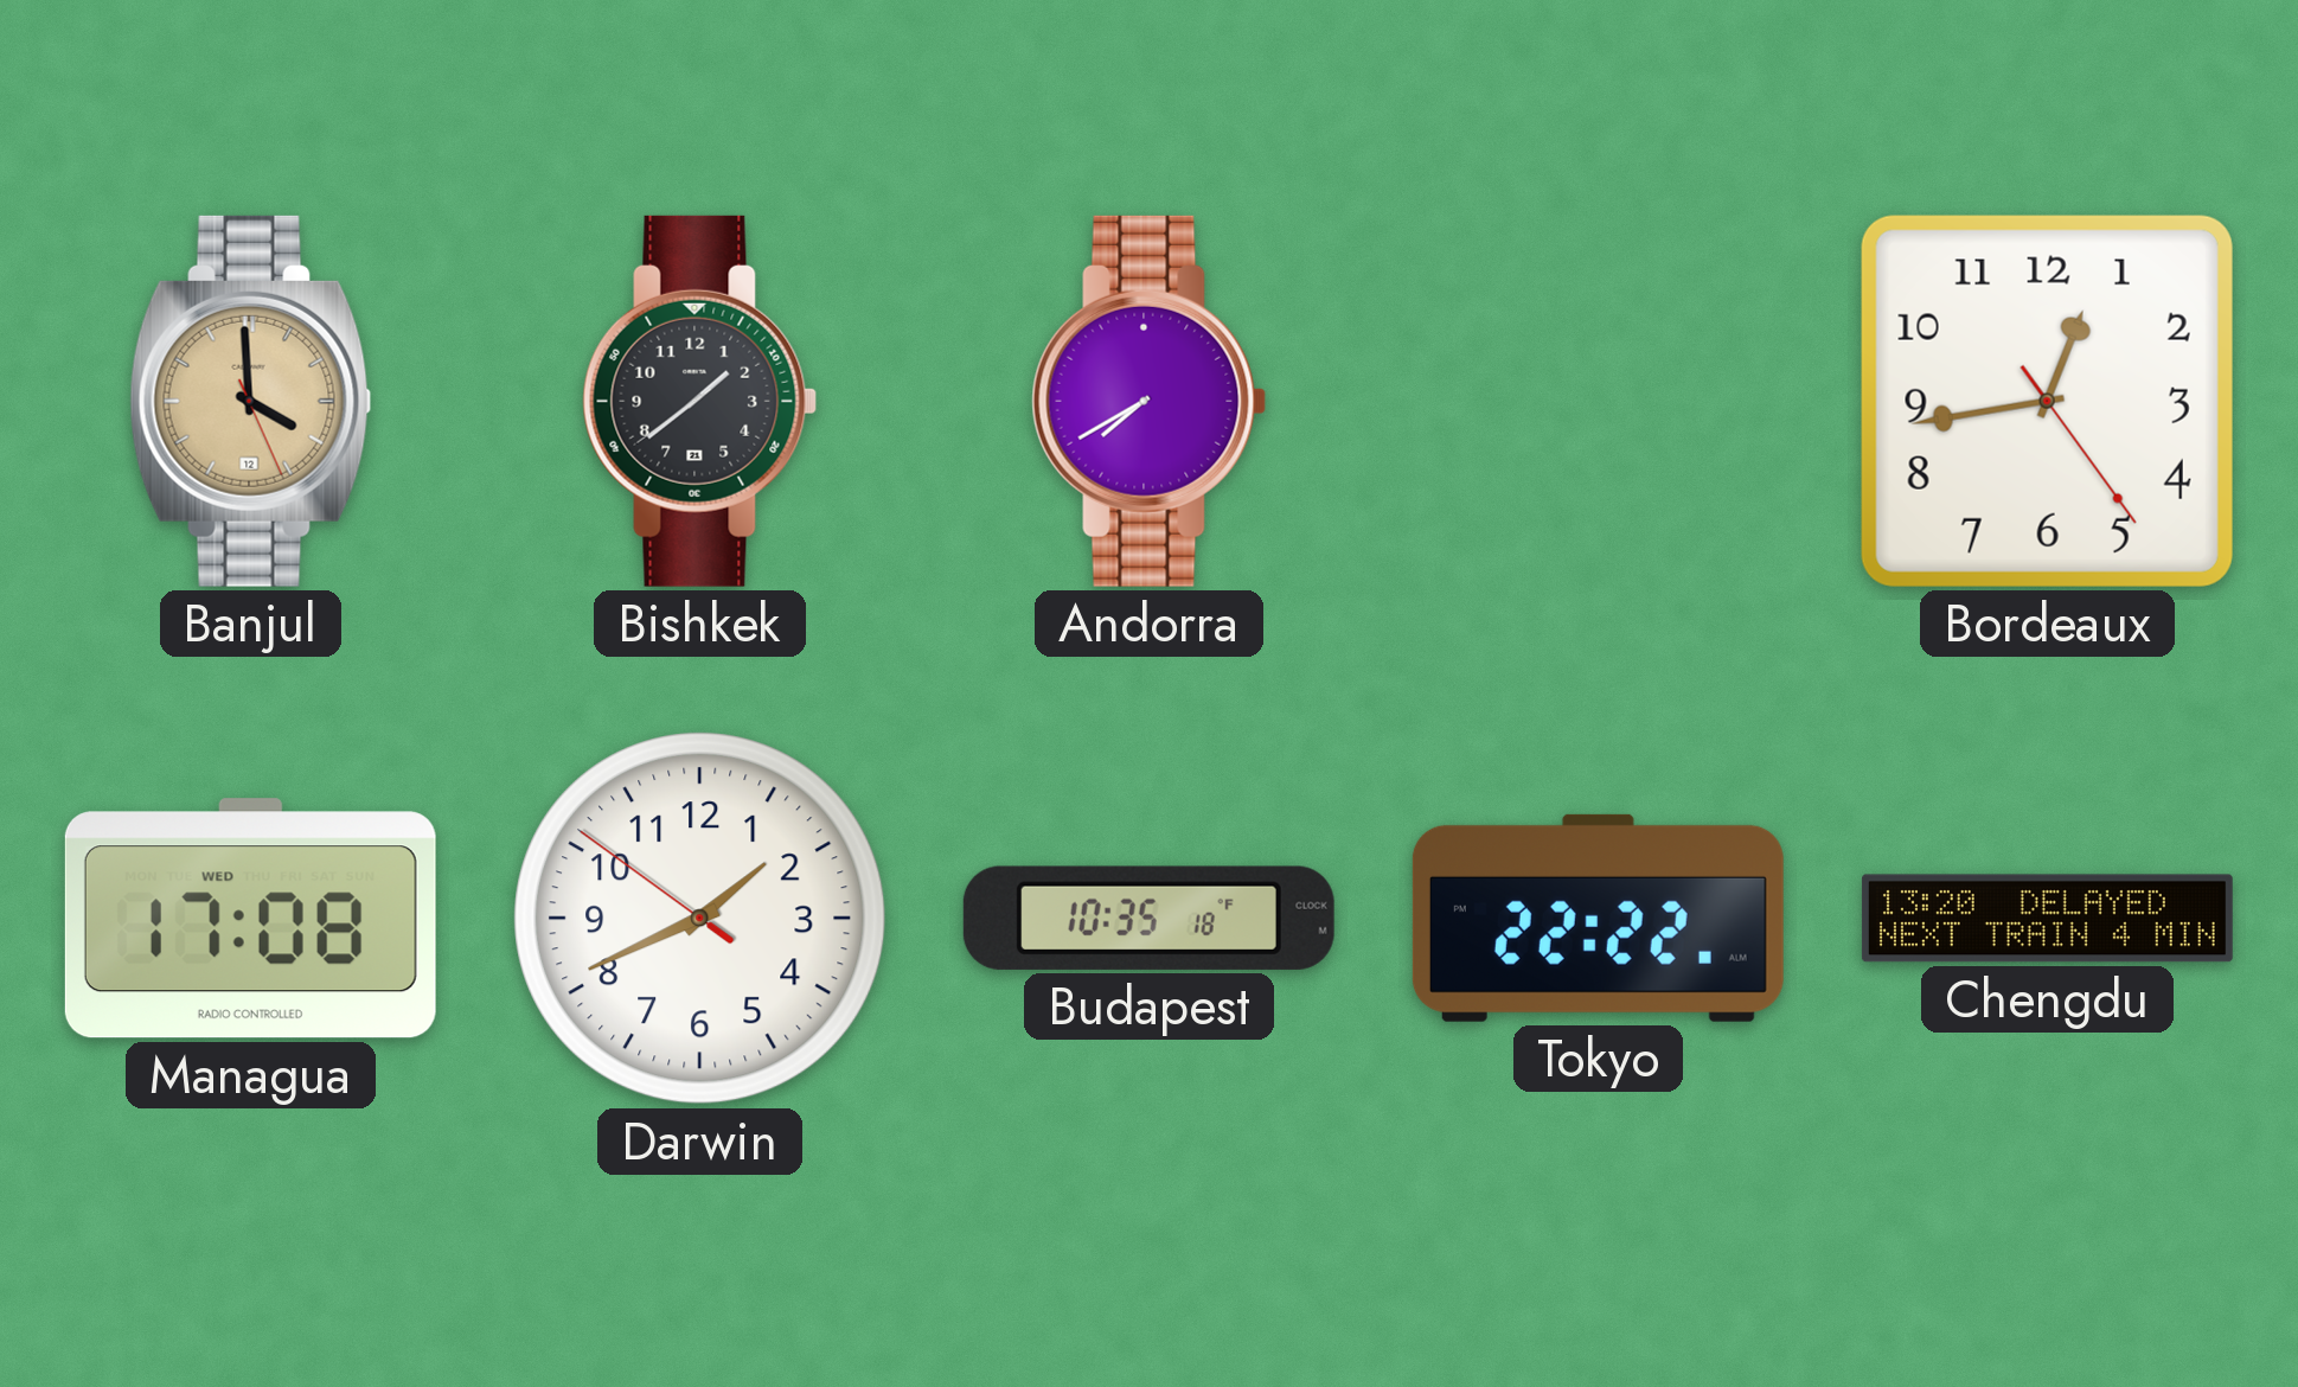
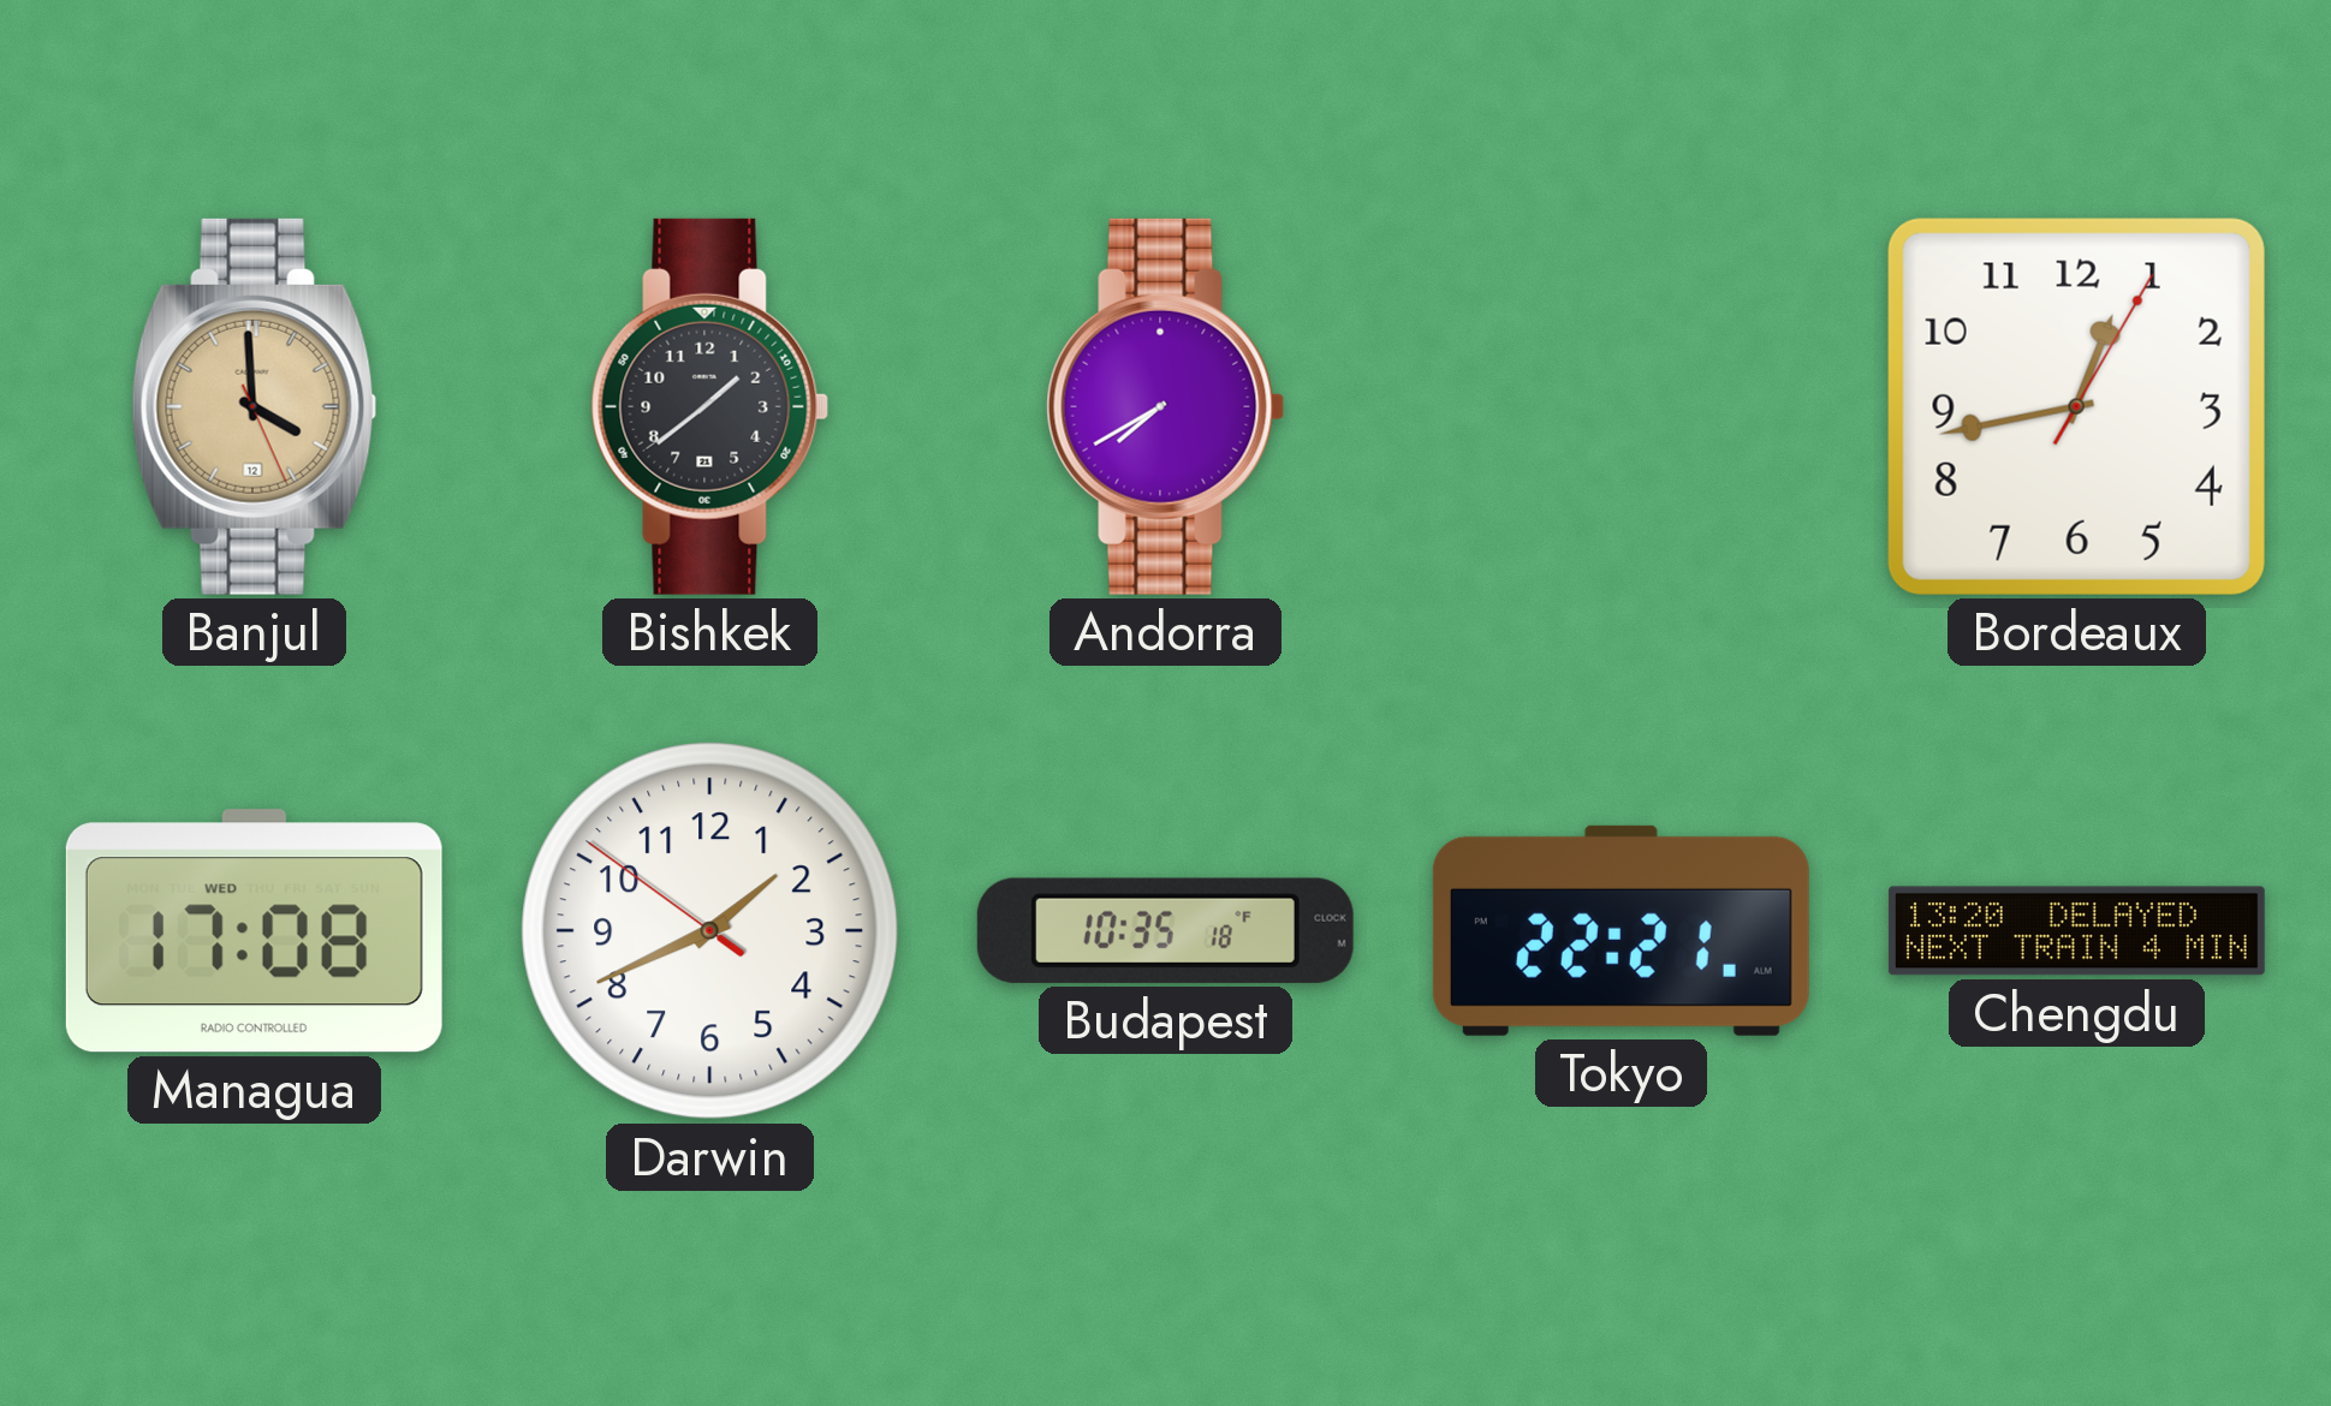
Bordeaux: 12:43:24 -> 12:43:05
Tokyo: 22:22 -> 22:21
